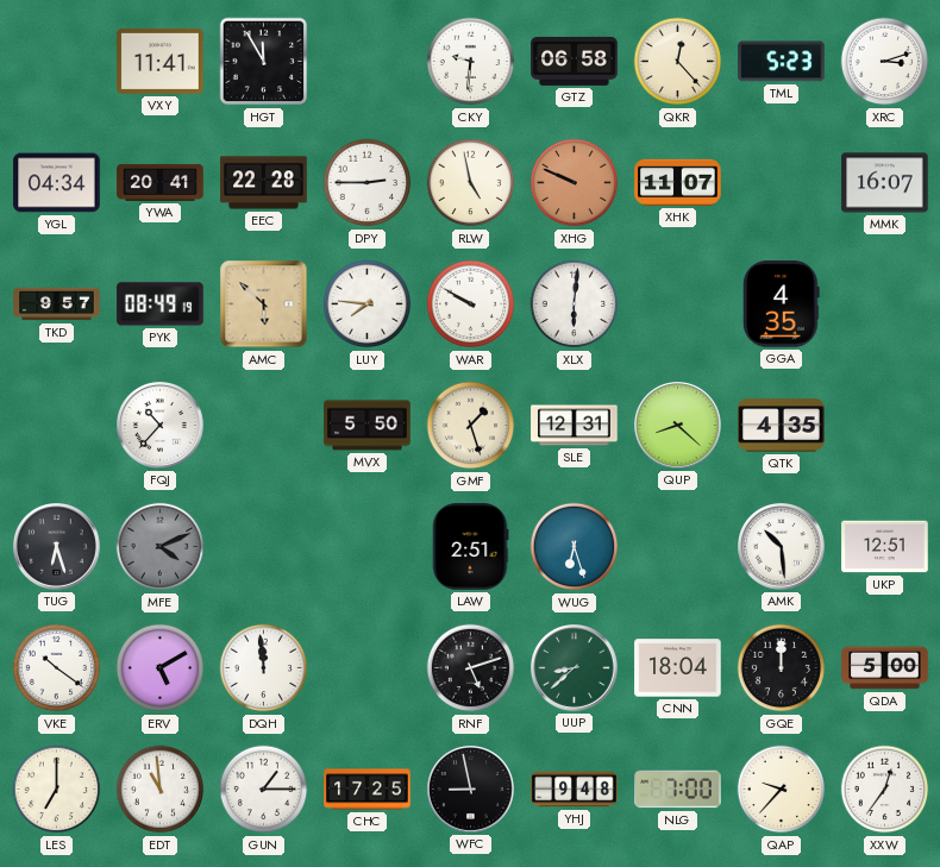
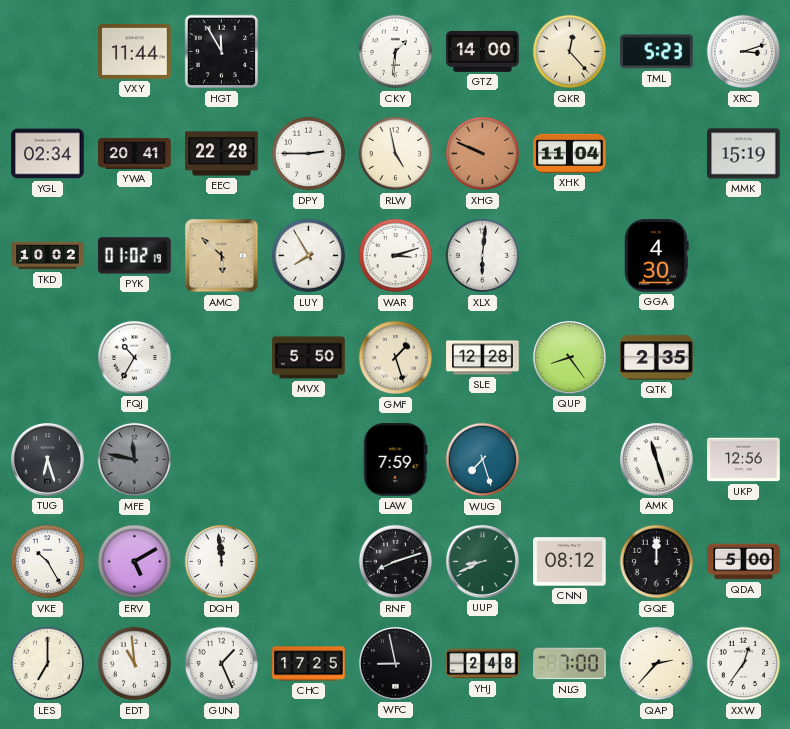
VXY: 11:41 -> 11:44
CKY: 9:31 -> 1:31
GTZ: 06:58 -> 14:00
YGL: 04:34 -> 02:34
XHK: 11:07 -> 11:04
MMK: 16:07 -> 15:19
TKD: 9:57 -> 10:02
PYK: 08:49 -> 01:02
LUY: 7:46 -> 7:55
WAR: 9:50 -> 3:12
GGA: 4:35 -> 4:30
FQJ: 10:37 -> 10:35
SLE: 12:31 -> 12:28
QUP: 8:22 -> 8:24
QTK: 4:35 -> 2:35
MFE: 4:11 -> 11:47
LAW: 2:51 -> 7:59
WUG: 6:27 -> 7:27
AMK: 10:29 -> 11:27
UKP: 12:51 -> 12:56
VKE: 10:21 -> 10:25
RNF: 5:12 -> 8:12
UUP: 8:38 -> 8:41
CNN: 18:04 -> 08:12
GUN: 1:15 -> 1:26
YHJ: 9:48 -> 2:48
QAP: 9:37 -> 2:37
